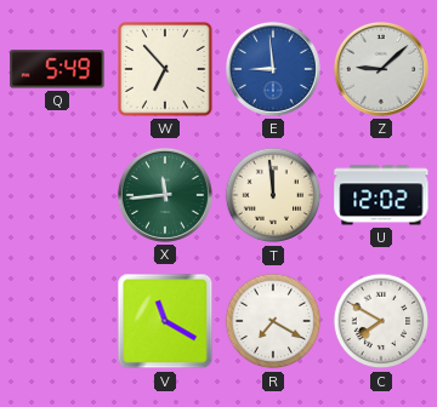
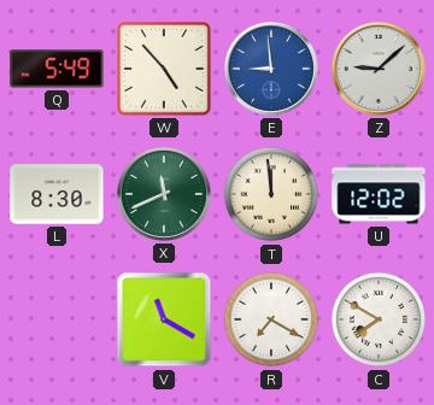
W: 6:53 -> 4:53
L: none -> 8:30
X: 11:44 -> 11:41
